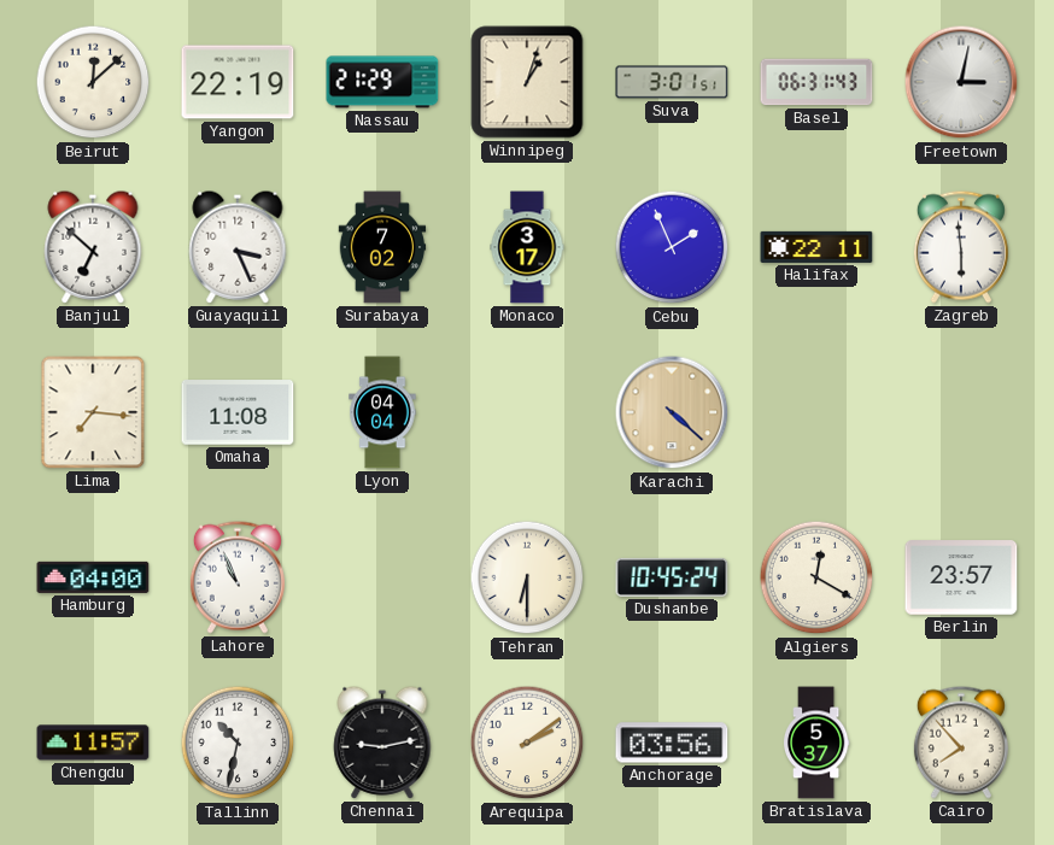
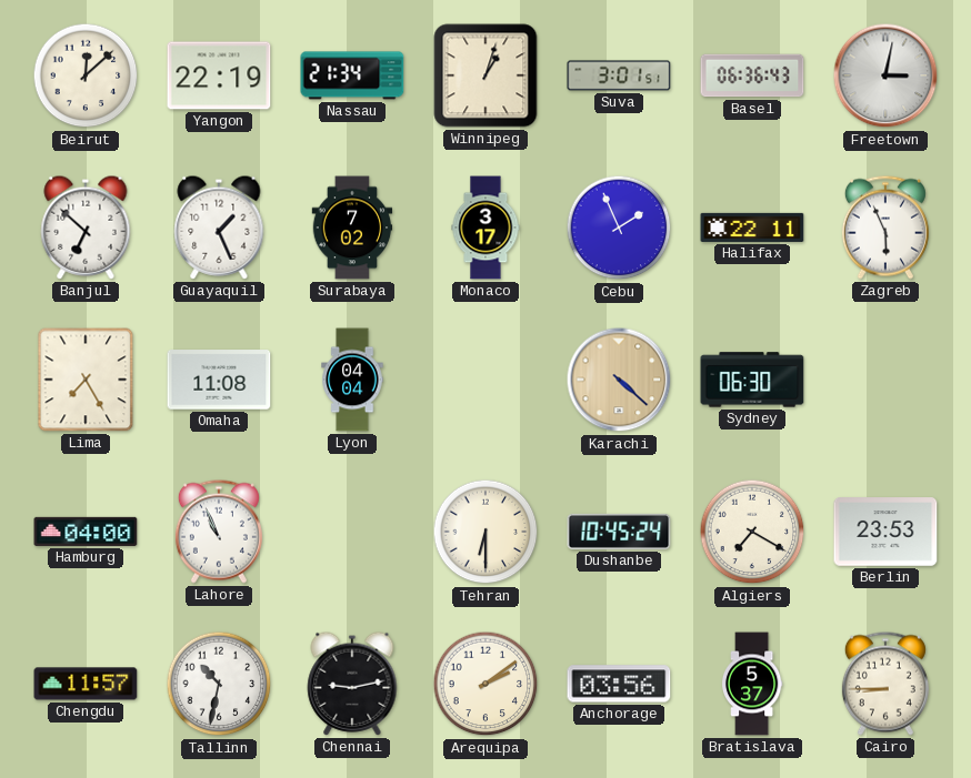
Nassau: 21:29 -> 21:34
Basel: 06:31 -> 06:36
Guayaquil: 3:26 -> 1:26
Zagreb: 5:59 -> 5:56
Lima: 7:16 -> 7:25
Sydney: none -> 06:30
Algiers: 12:20 -> 7:20
Berlin: 23:57 -> 23:53
Cairo: 7:53 -> 8:45
